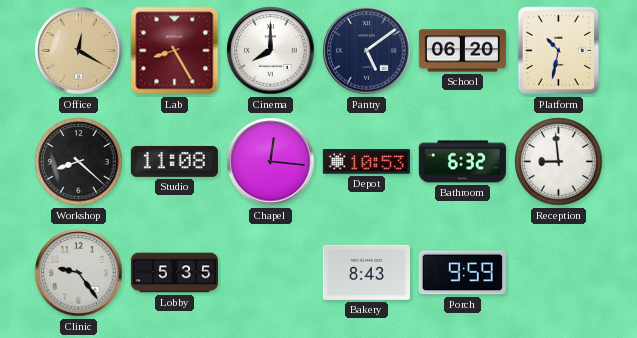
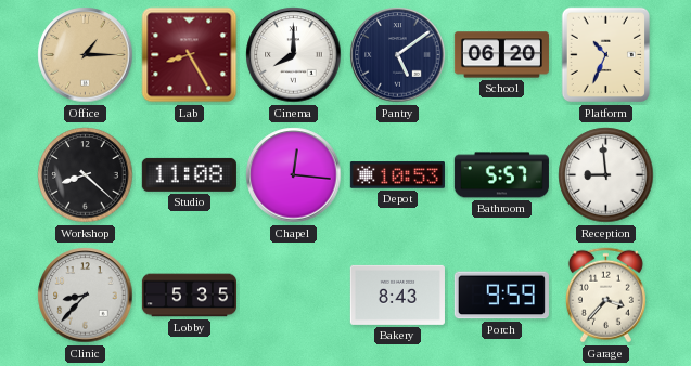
Office: 12:20 -> 1:15
Platform: 10:32 -> 10:34
Bathroom: 6:32 -> 5:57
Clinic: 9:24 -> 8:37
Garage: none -> 3:37
